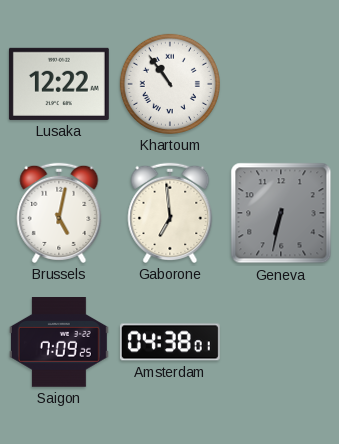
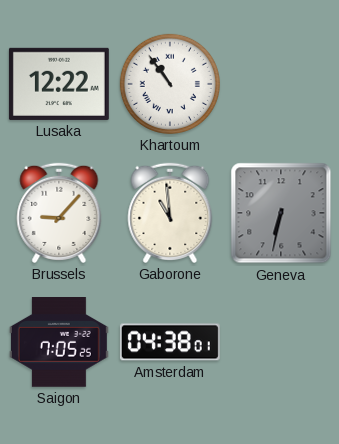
Brussels: 5:02 -> 9:07
Gaborone: 6:59 -> 10:59
Saigon: 7:09 -> 7:05
